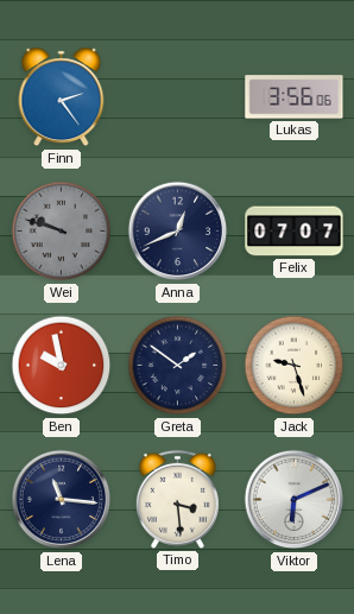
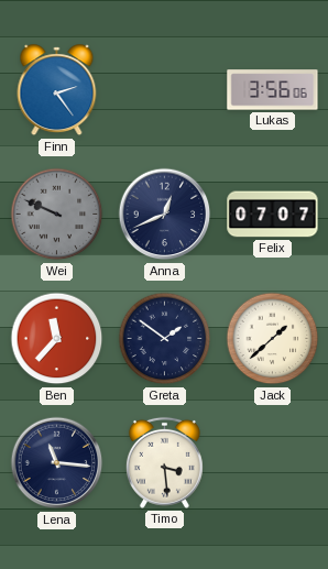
Wei: 9:48 -> 9:49
Ben: 9:58 -> 11:37
Jack: 9:27 -> 1:38
Viktor: 6:11 -> none
